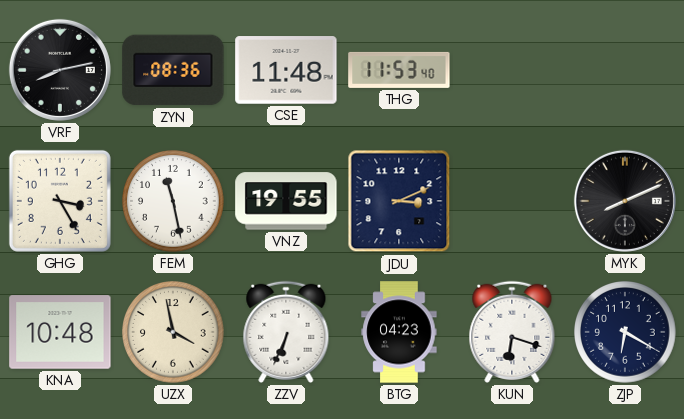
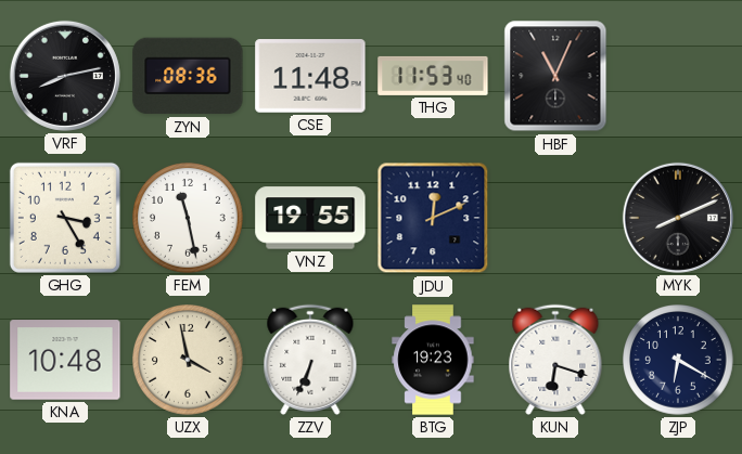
HBF: none -> 11:04
JDU: 3:11 -> 12:11
BTG: 04:23 -> 19:23
